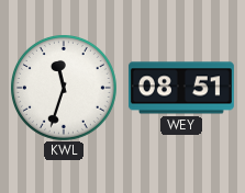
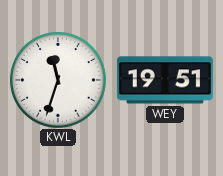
WEY: 08:51 -> 19:51
